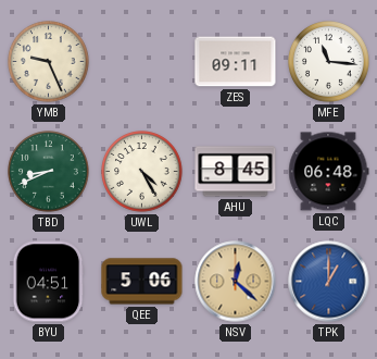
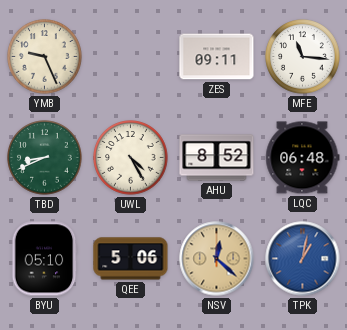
AHU: 8:45 -> 8:52
BYU: 04:51 -> 05:10
TPK: 1:00 -> 1:02
